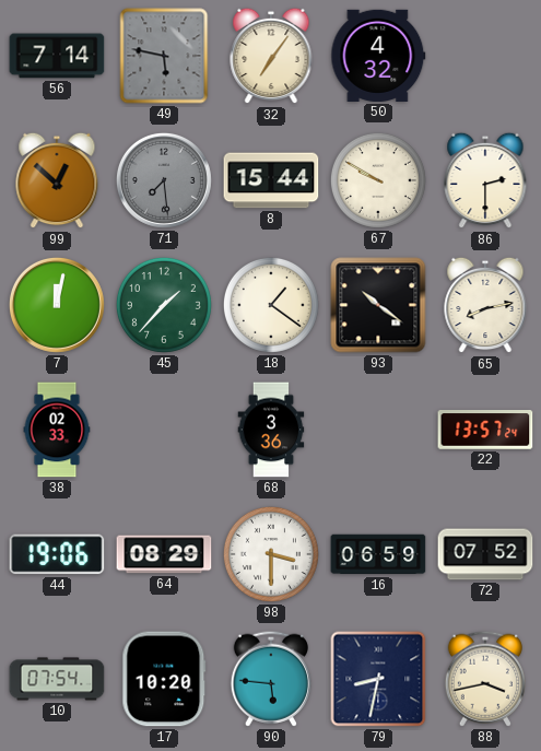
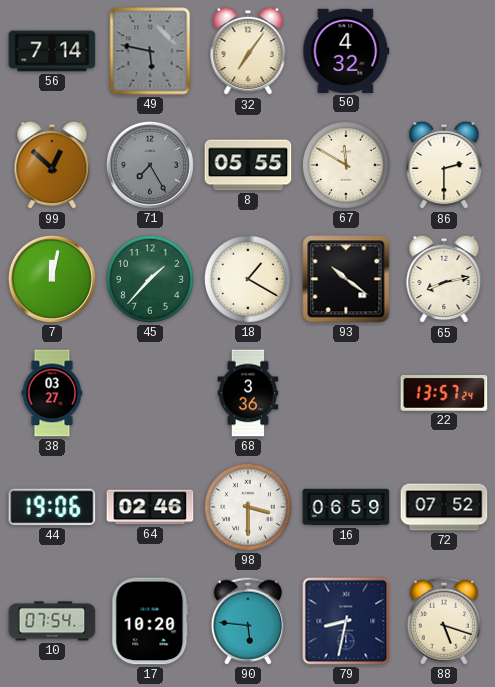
71: 7:29 -> 7:25
8: 15:44 -> 05:55
67: 9:50 -> 11:50
18: 1:21 -> 1:20
38: 02:33 -> 03:27
64: 08:29 -> 02:46
88: 3:43 -> 5:18
